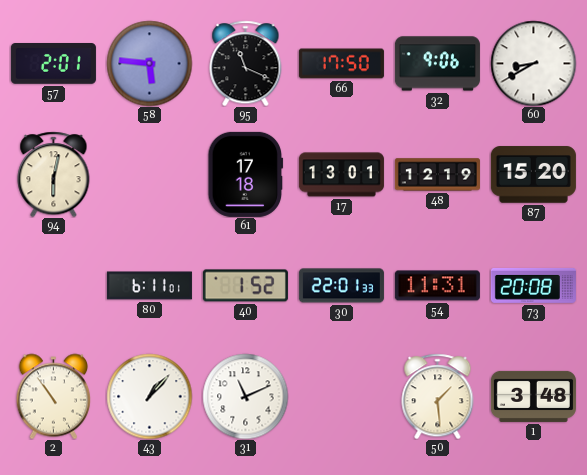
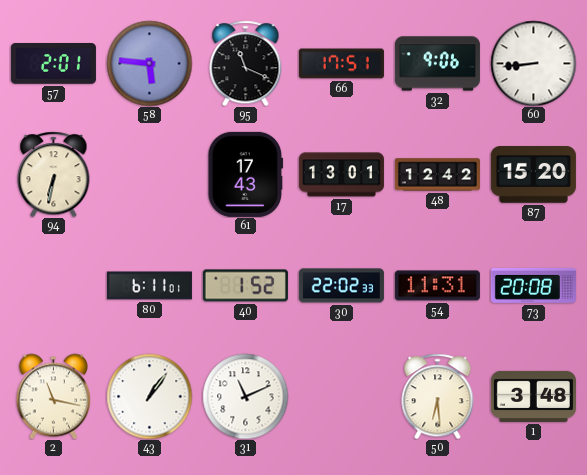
66: 17:50 -> 17:51
60: 8:40 -> 8:44
94: 6:02 -> 6:32
61: 17:18 -> 17:43
48: 12:19 -> 12:42
30: 22:01 -> 22:02
2: 10:54 -> 11:17
43: 1:07 -> 1:06
50: 1:29 -> 6:29
